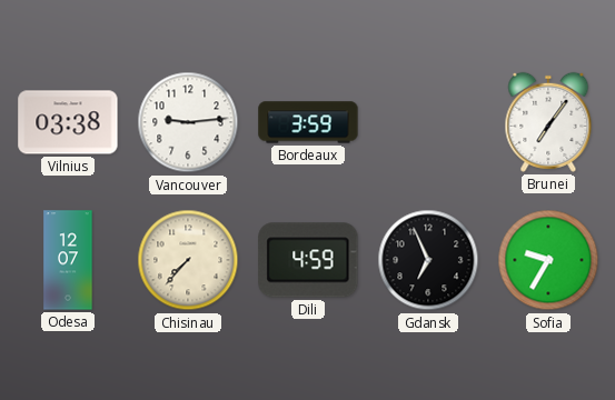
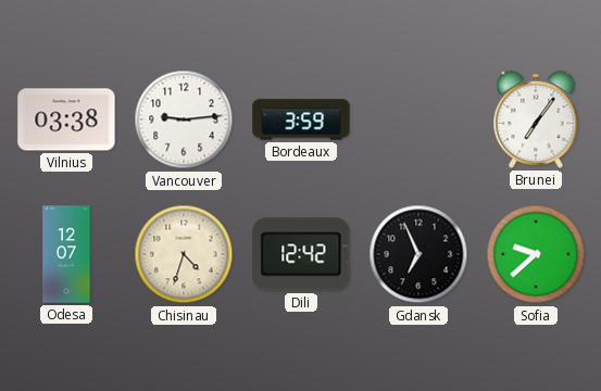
Chisinau: 7:37 -> 4:33
Dili: 4:59 -> 12:42
Sofia: 9:35 -> 9:38
